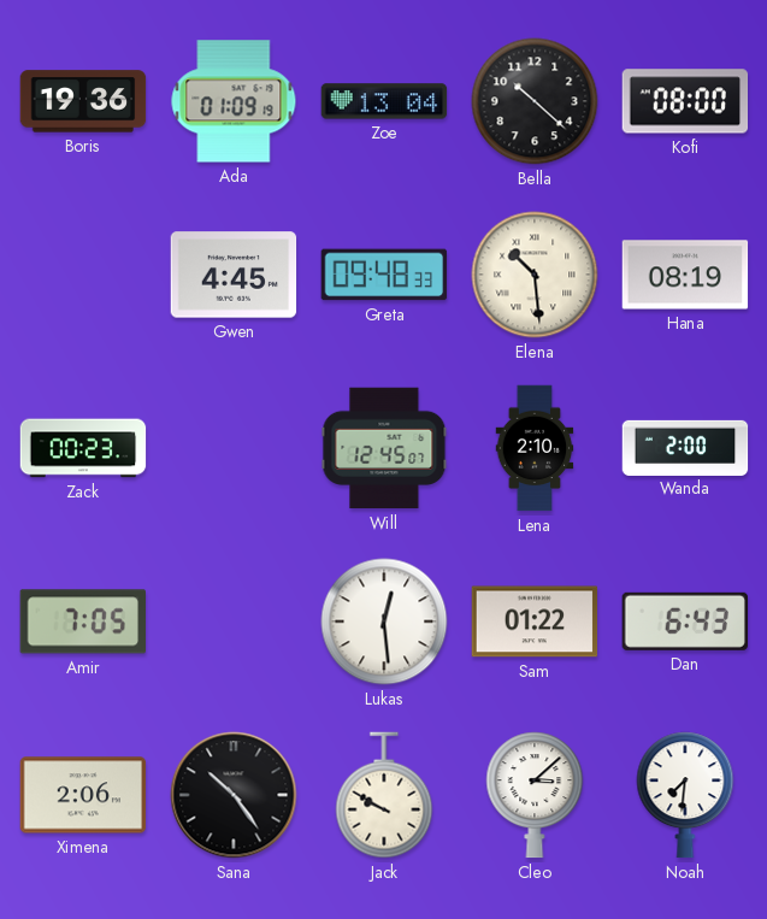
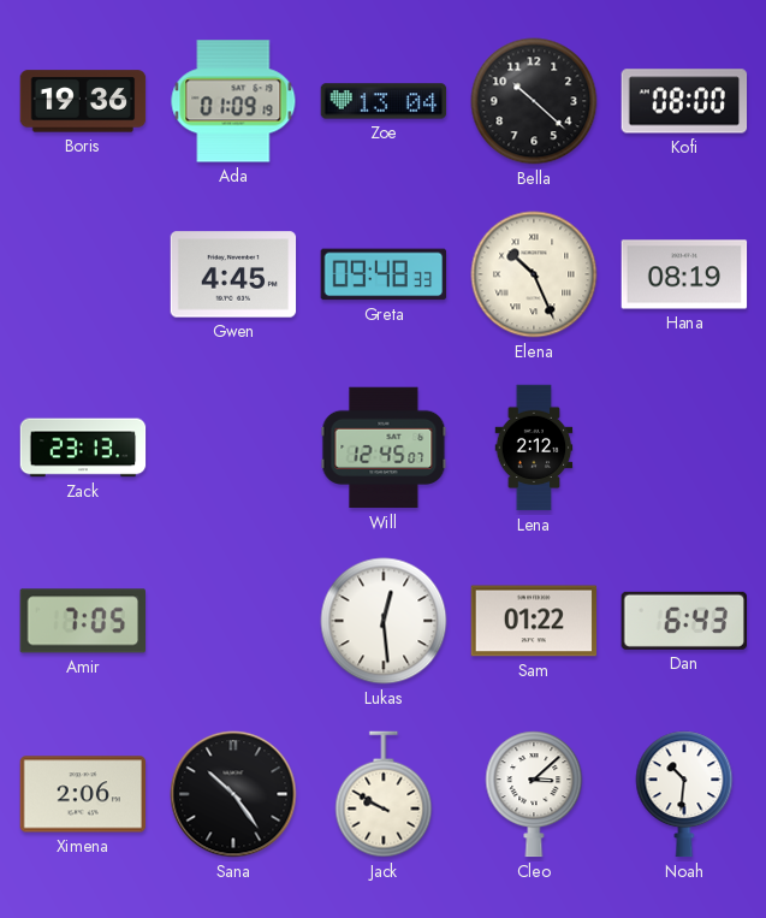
Elena: 10:29 -> 10:26
Zack: 00:23 -> 23:13
Lena: 2:10 -> 2:12
Wanda: 2:00 -> none
Noah: 7:31 -> 10:31
